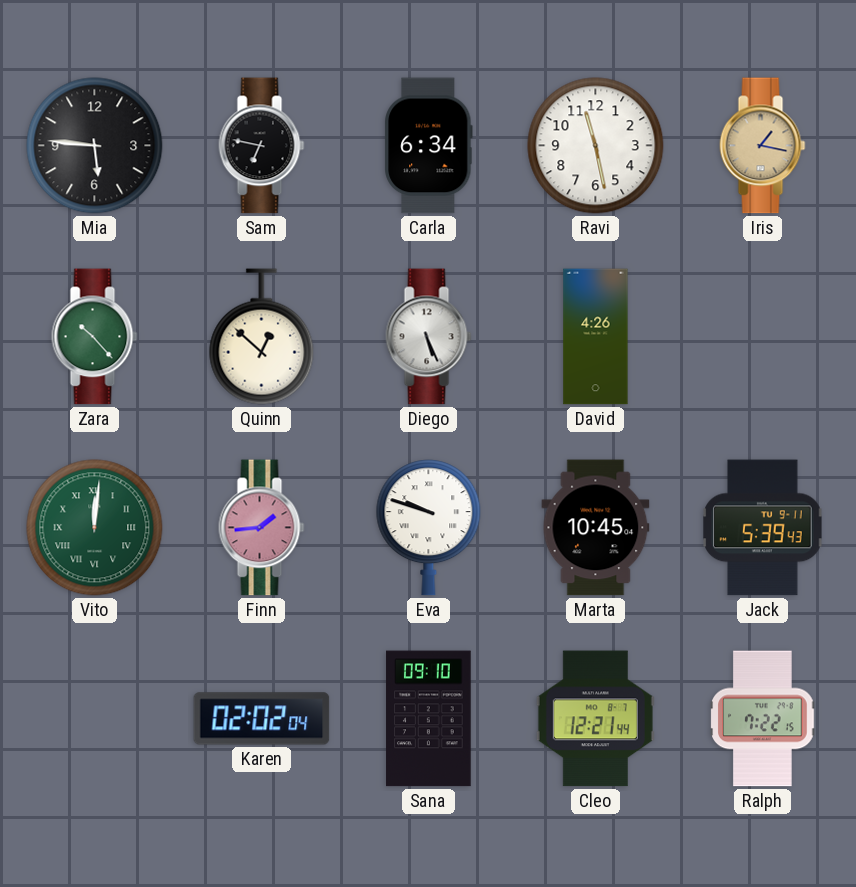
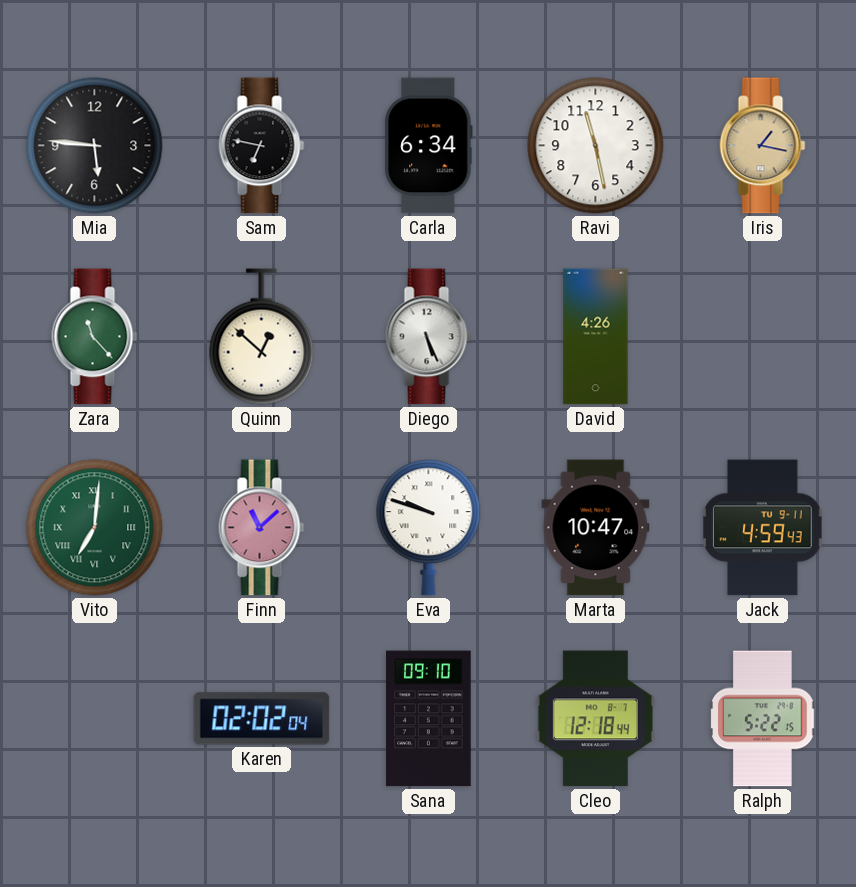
Zara: 10:23 -> 11:23
Vito: 12:01 -> 7:01
Finn: 1:44 -> 11:08
Marta: 10:45 -> 10:47
Jack: 5:39 -> 4:59
Cleo: 12:21 -> 12:18
Ralph: 7:22 -> 5:22
